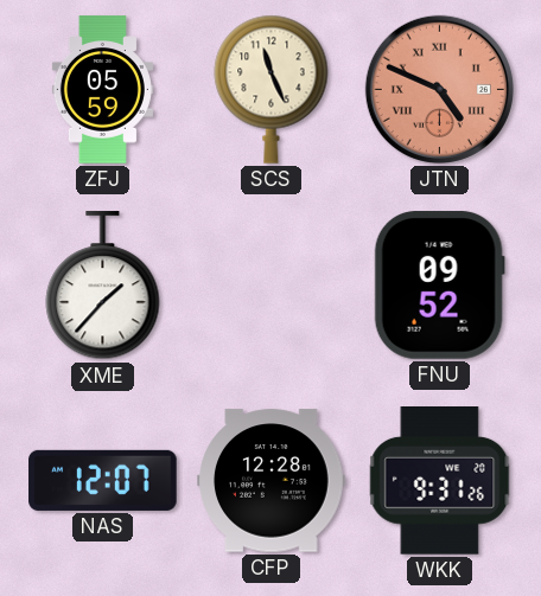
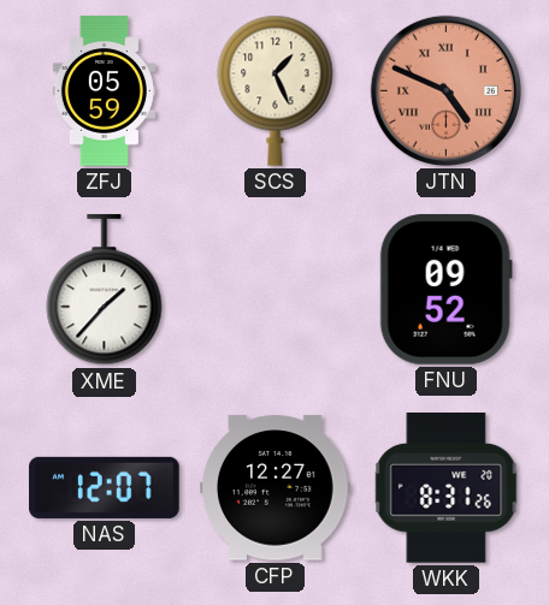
SCS: 11:26 -> 1:26
CFP: 12:28 -> 12:27
WKK: 9:31 -> 8:31
